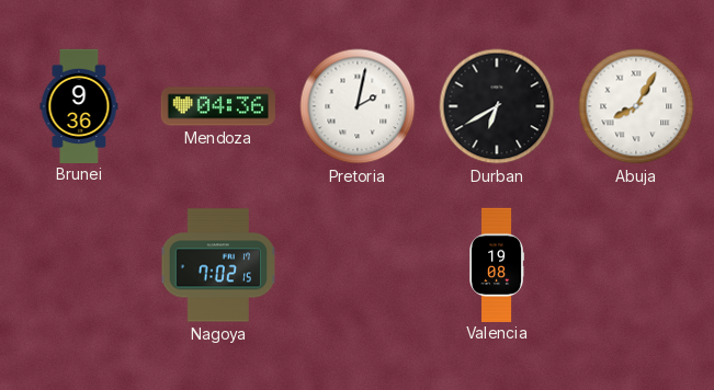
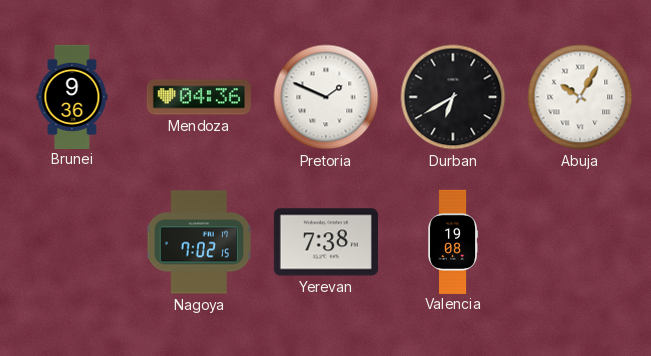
Pretoria: 2:02 -> 1:49
Abuja: 8:05 -> 10:05
Yerevan: none -> 7:38
